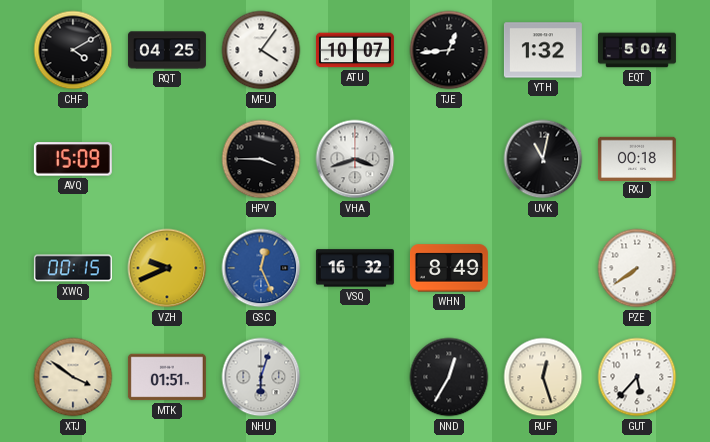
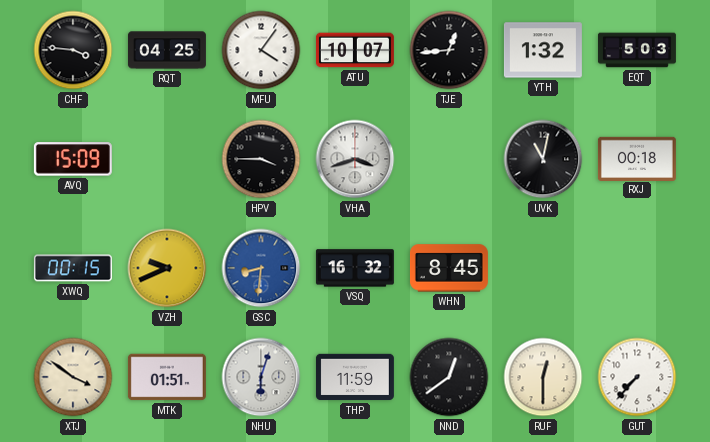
CHF: 4:10 -> 3:46
EQT: 5:04 -> 5:03
GSC: 12:26 -> 8:31
WHN: 8:49 -> 8:45
PZE: 7:39 -> none
THP: none -> 11:59
NND: 12:35 -> 12:39
RUF: 12:27 -> 12:30
GUT: 5:37 -> 7:37
